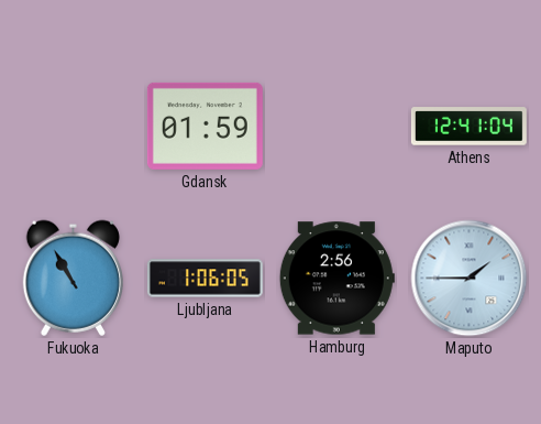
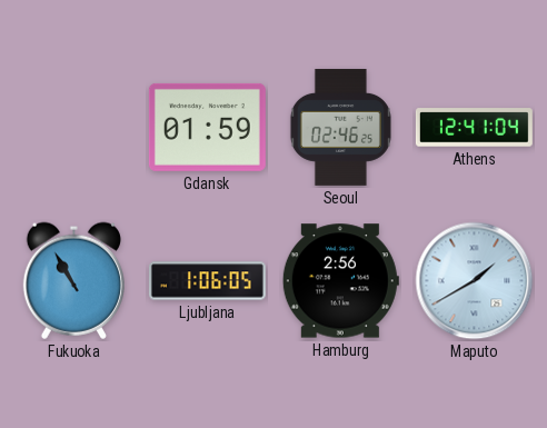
Seoul: none -> 02:46
Maputo: 1:45 -> 1:40
